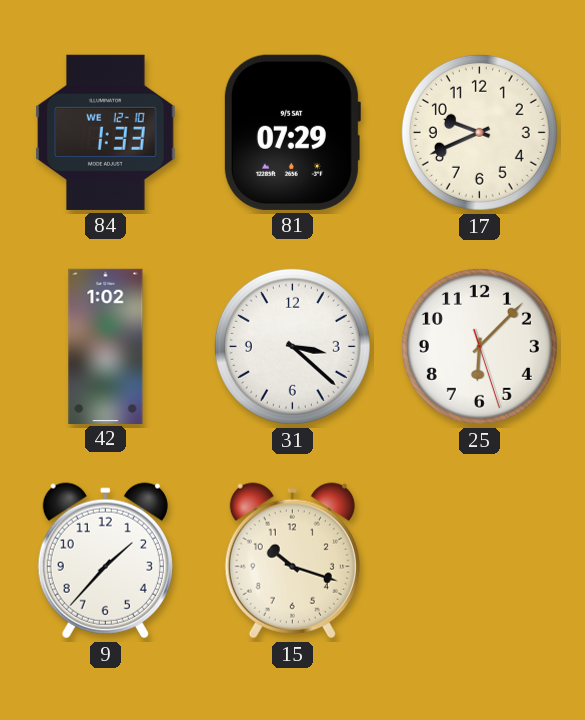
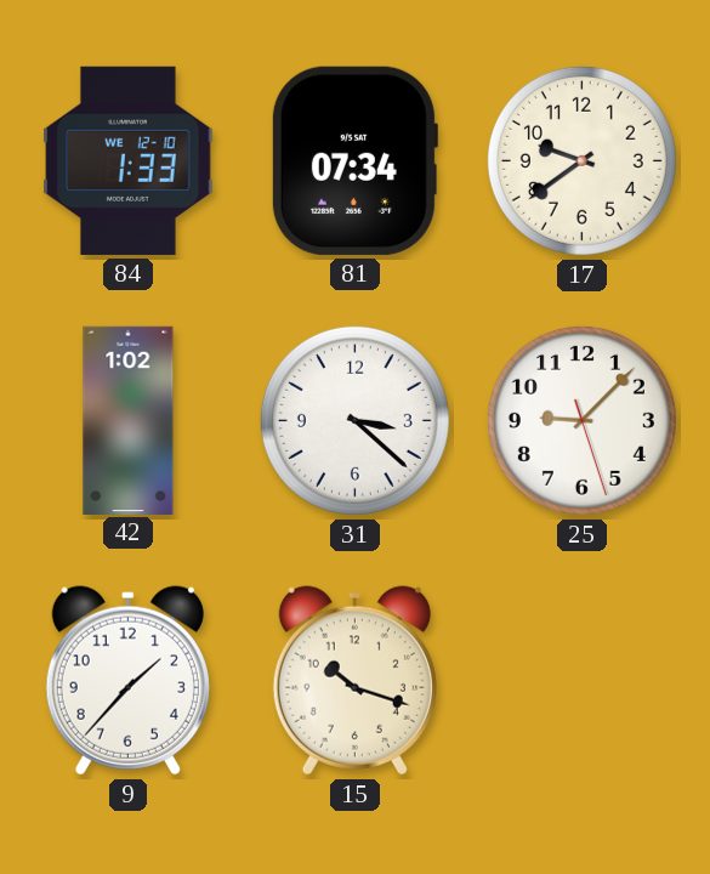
81: 07:29 -> 07:34
17: 9:41 -> 9:39
25: 6:07 -> 9:07
